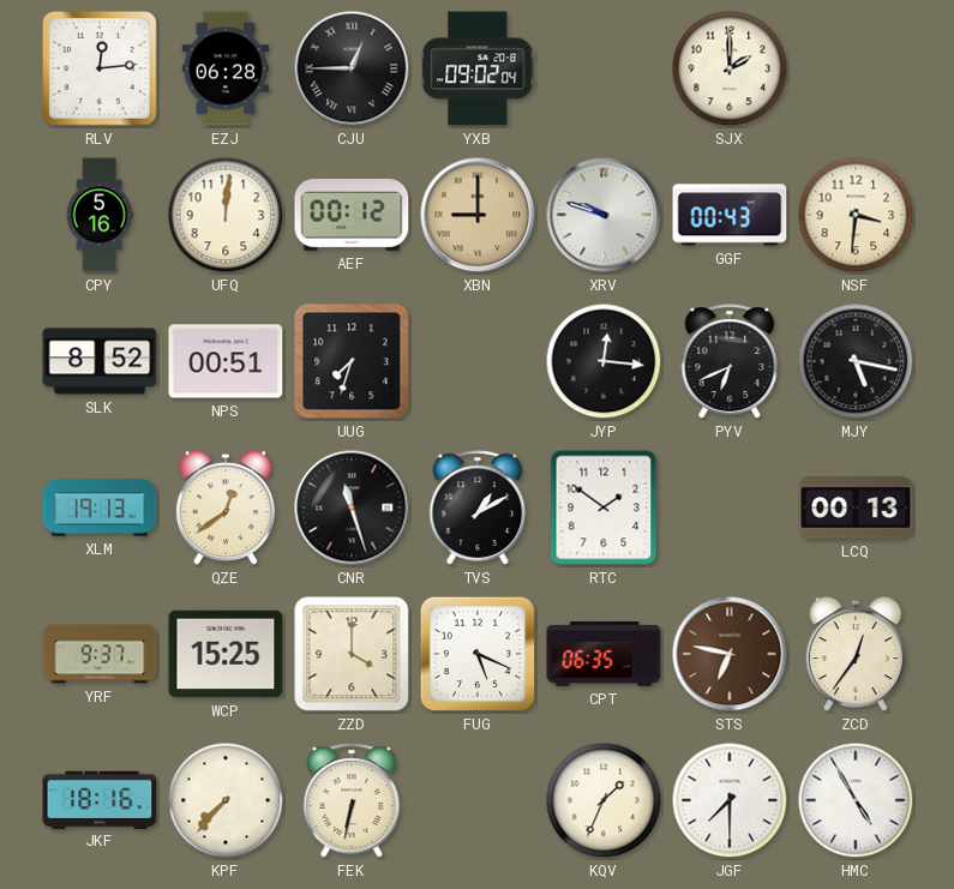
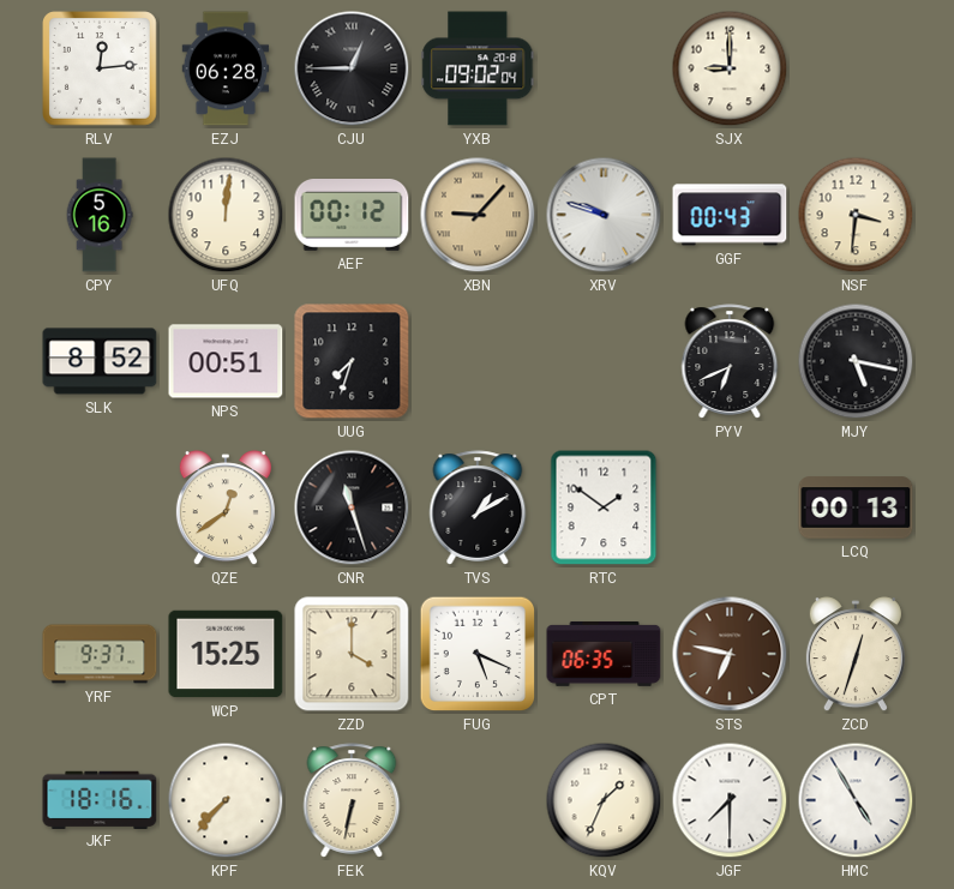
SJX: 2:00 -> 9:00
XBN: 9:00 -> 9:07
JYP: 12:16 -> none
XLM: 19:13 -> none
ZCD: 12:36 -> 12:33
